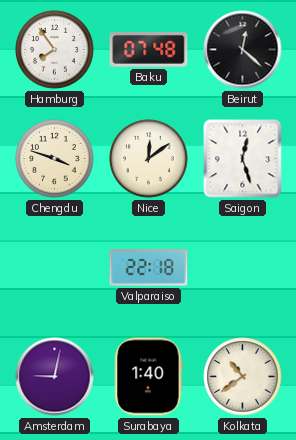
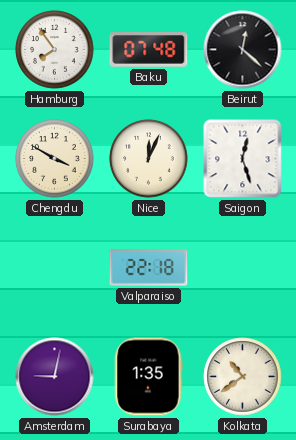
Chengdu: 3:48 -> 3:50
Nice: 12:09 -> 12:04
Surabaya: 1:40 -> 1:35
